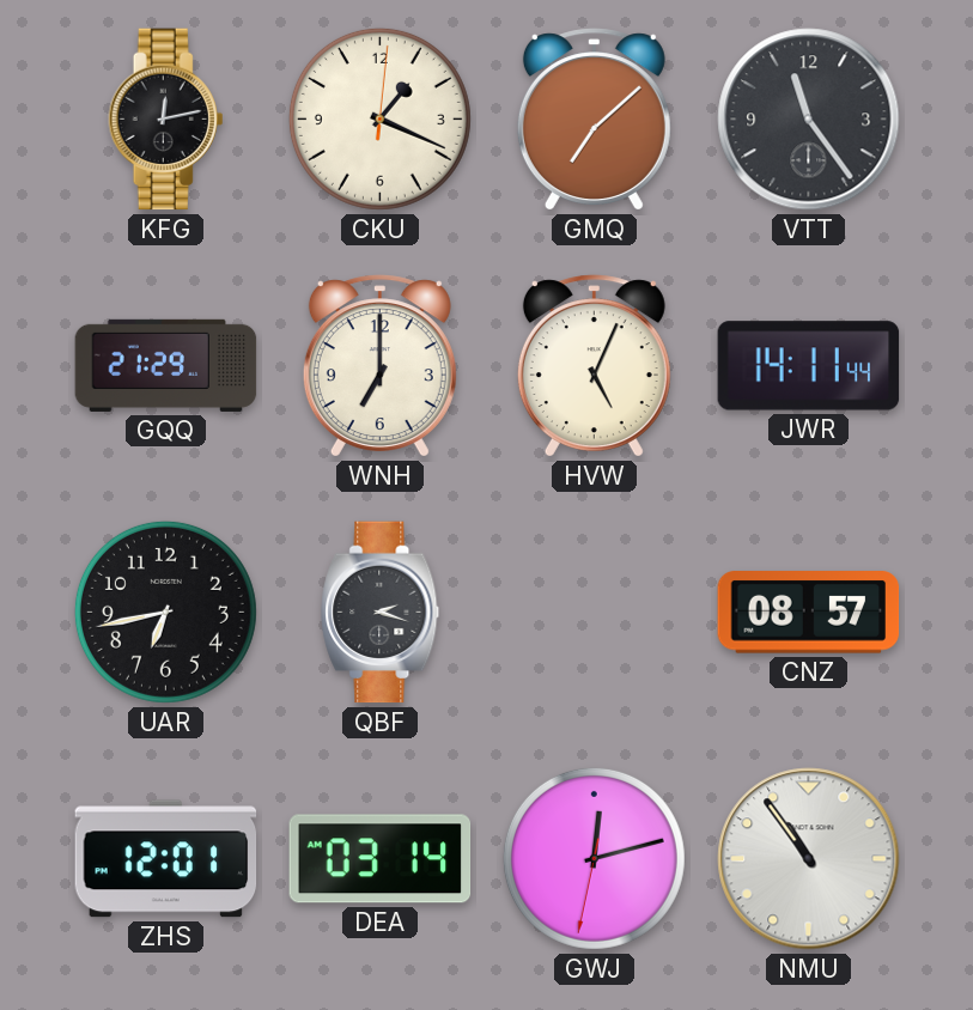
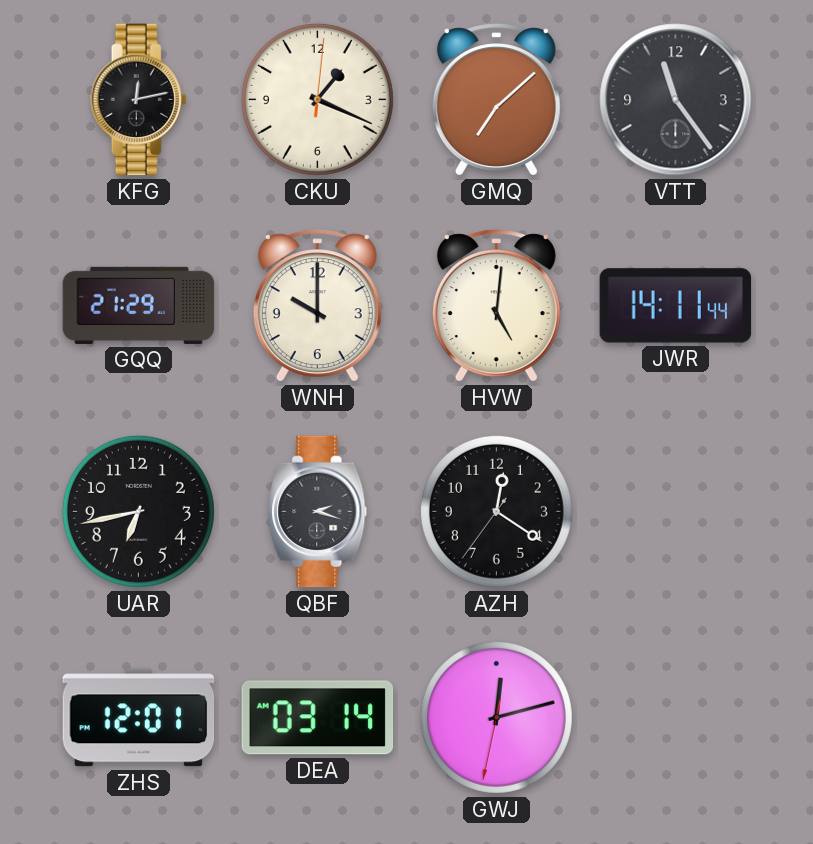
WNH: 7:00 -> 10:00
HVW: 5:04 -> 5:01
AZH: none -> 12:20
CNZ: 08:57 -> none
NMU: 10:54 -> none
